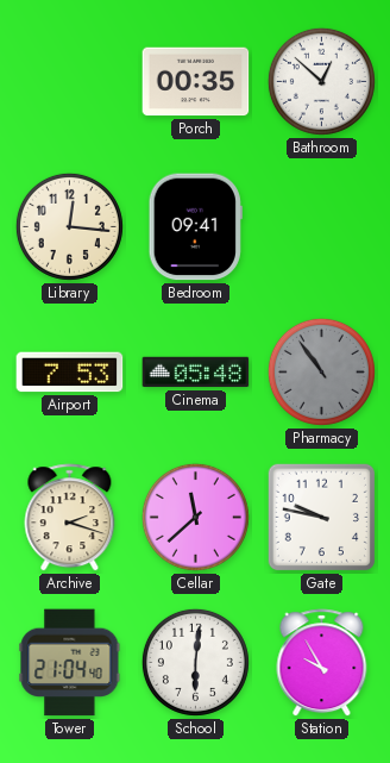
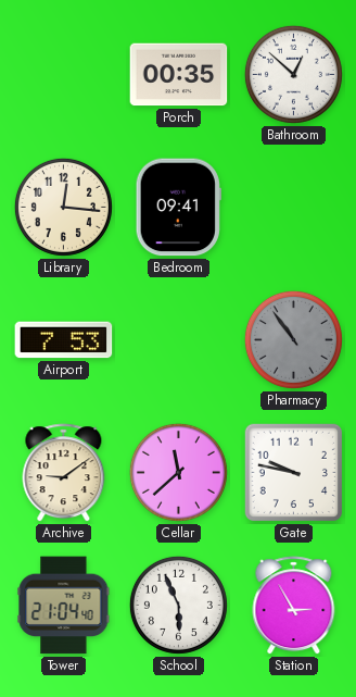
Cinema: 05:48 -> none
Archive: 2:18 -> 9:09
School: 6:01 -> 5:56
Station: 9:55 -> 2:55
